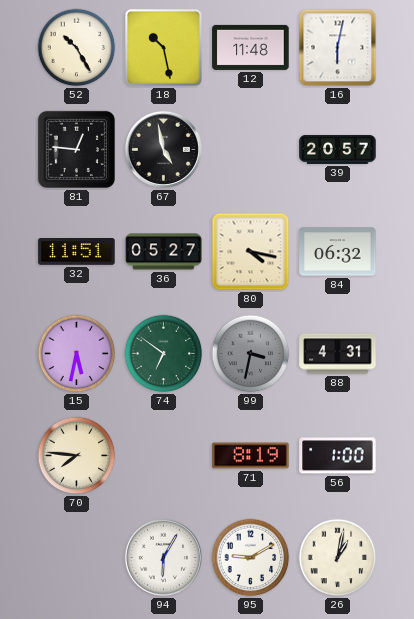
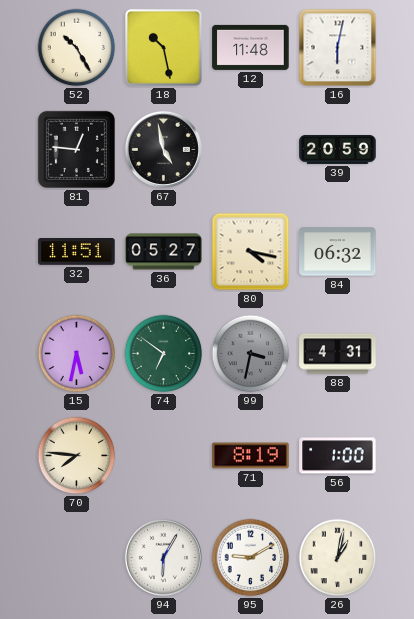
39: 20:57 -> 20:59
